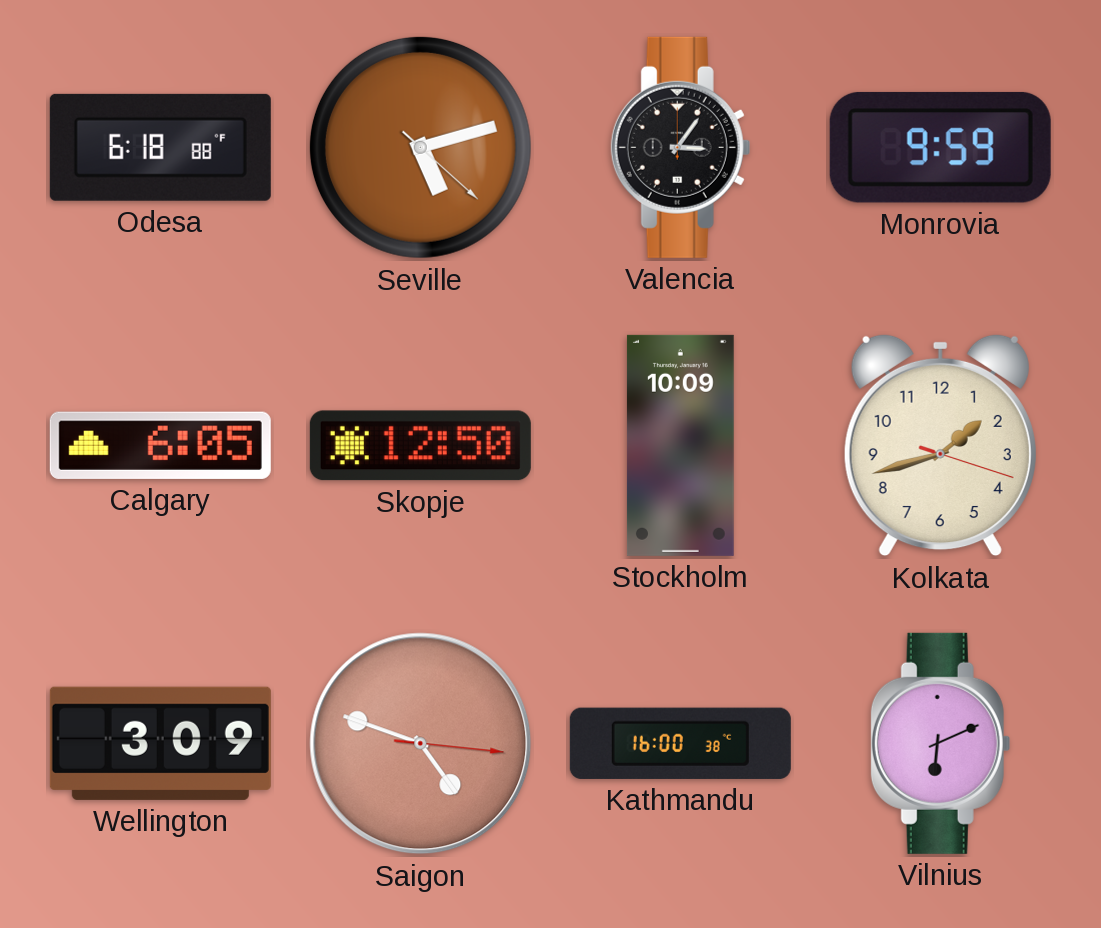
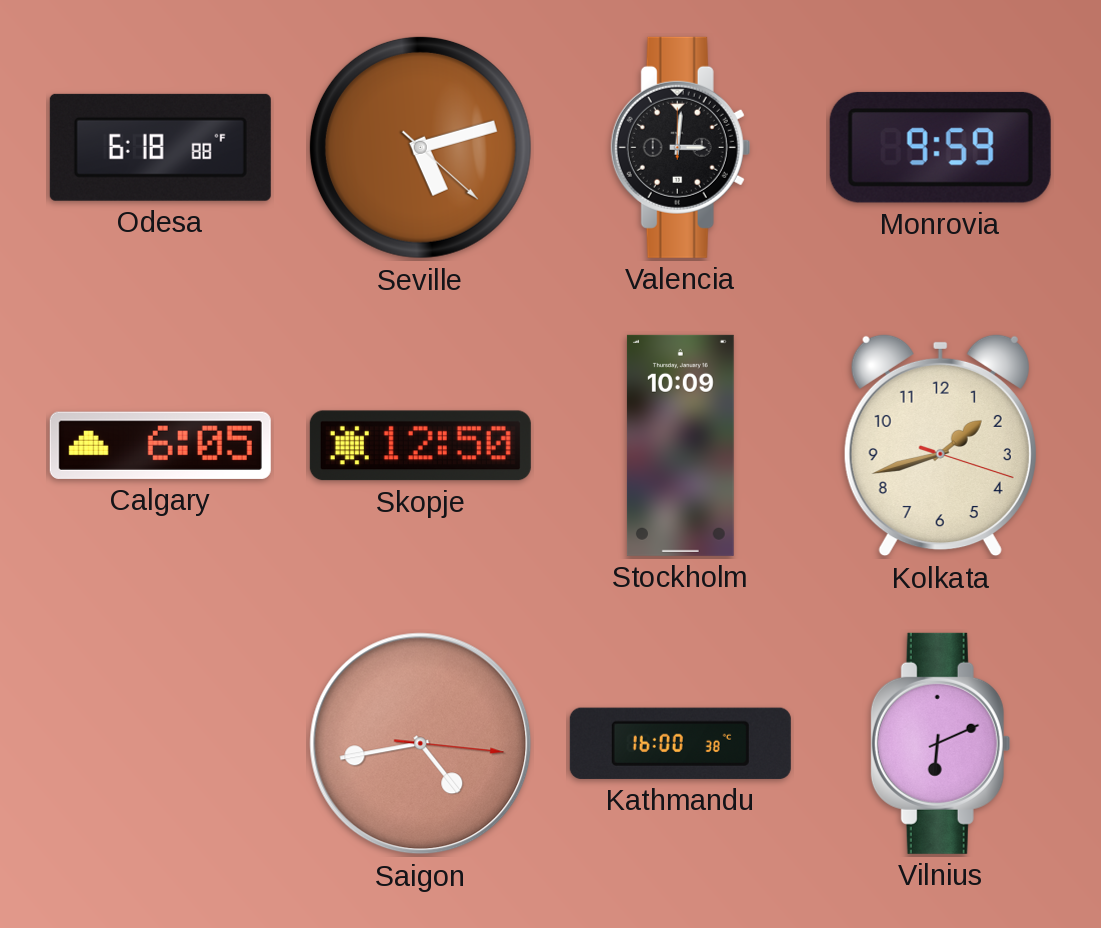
Valencia: 3:06 -> 3:01
Wellington: 3:09 -> none
Saigon: 4:48 -> 4:43
